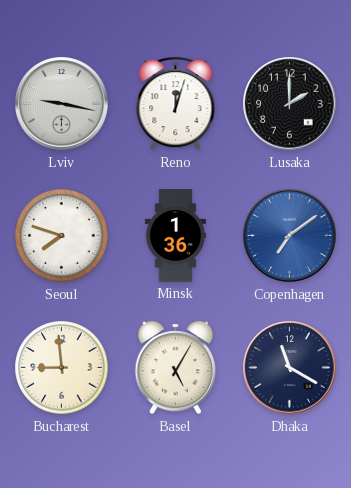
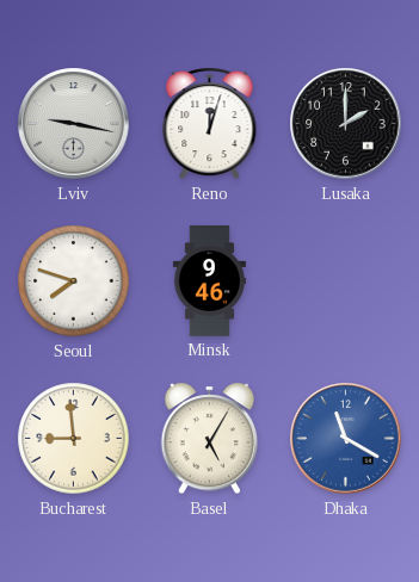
Minsk: 1:36 -> 9:46
Copenhagen: 7:09 -> none
Dhaka dial: navy -> blue
